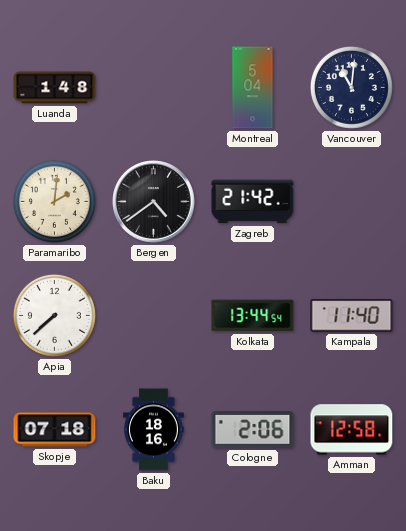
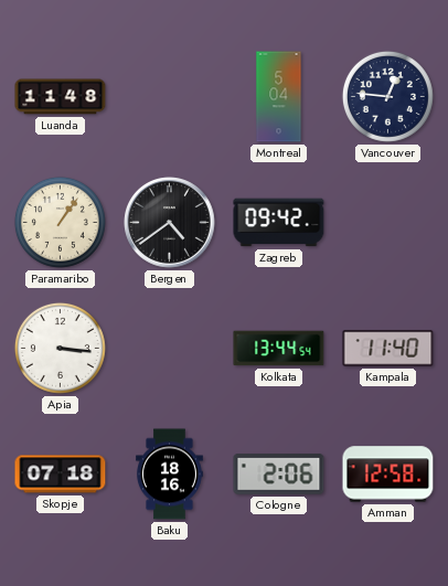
Luanda: 1:48 -> 11:48
Vancouver: 11:01 -> 12:46
Paramaribo: 2:01 -> 1:06
Zagreb: 21:42 -> 09:42
Apia: 7:38 -> 3:16
